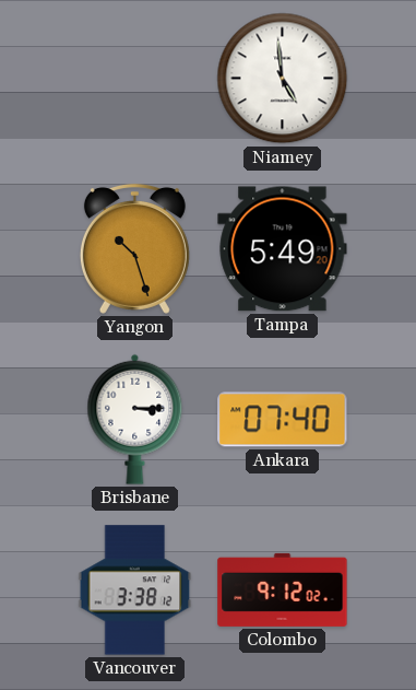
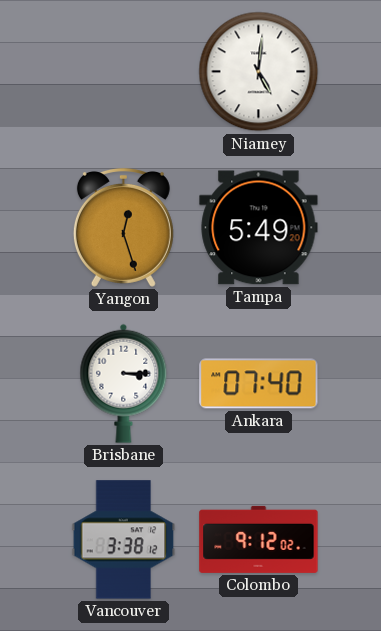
Niamey: 4:59 -> 5:01
Yangon: 10:27 -> 12:27
